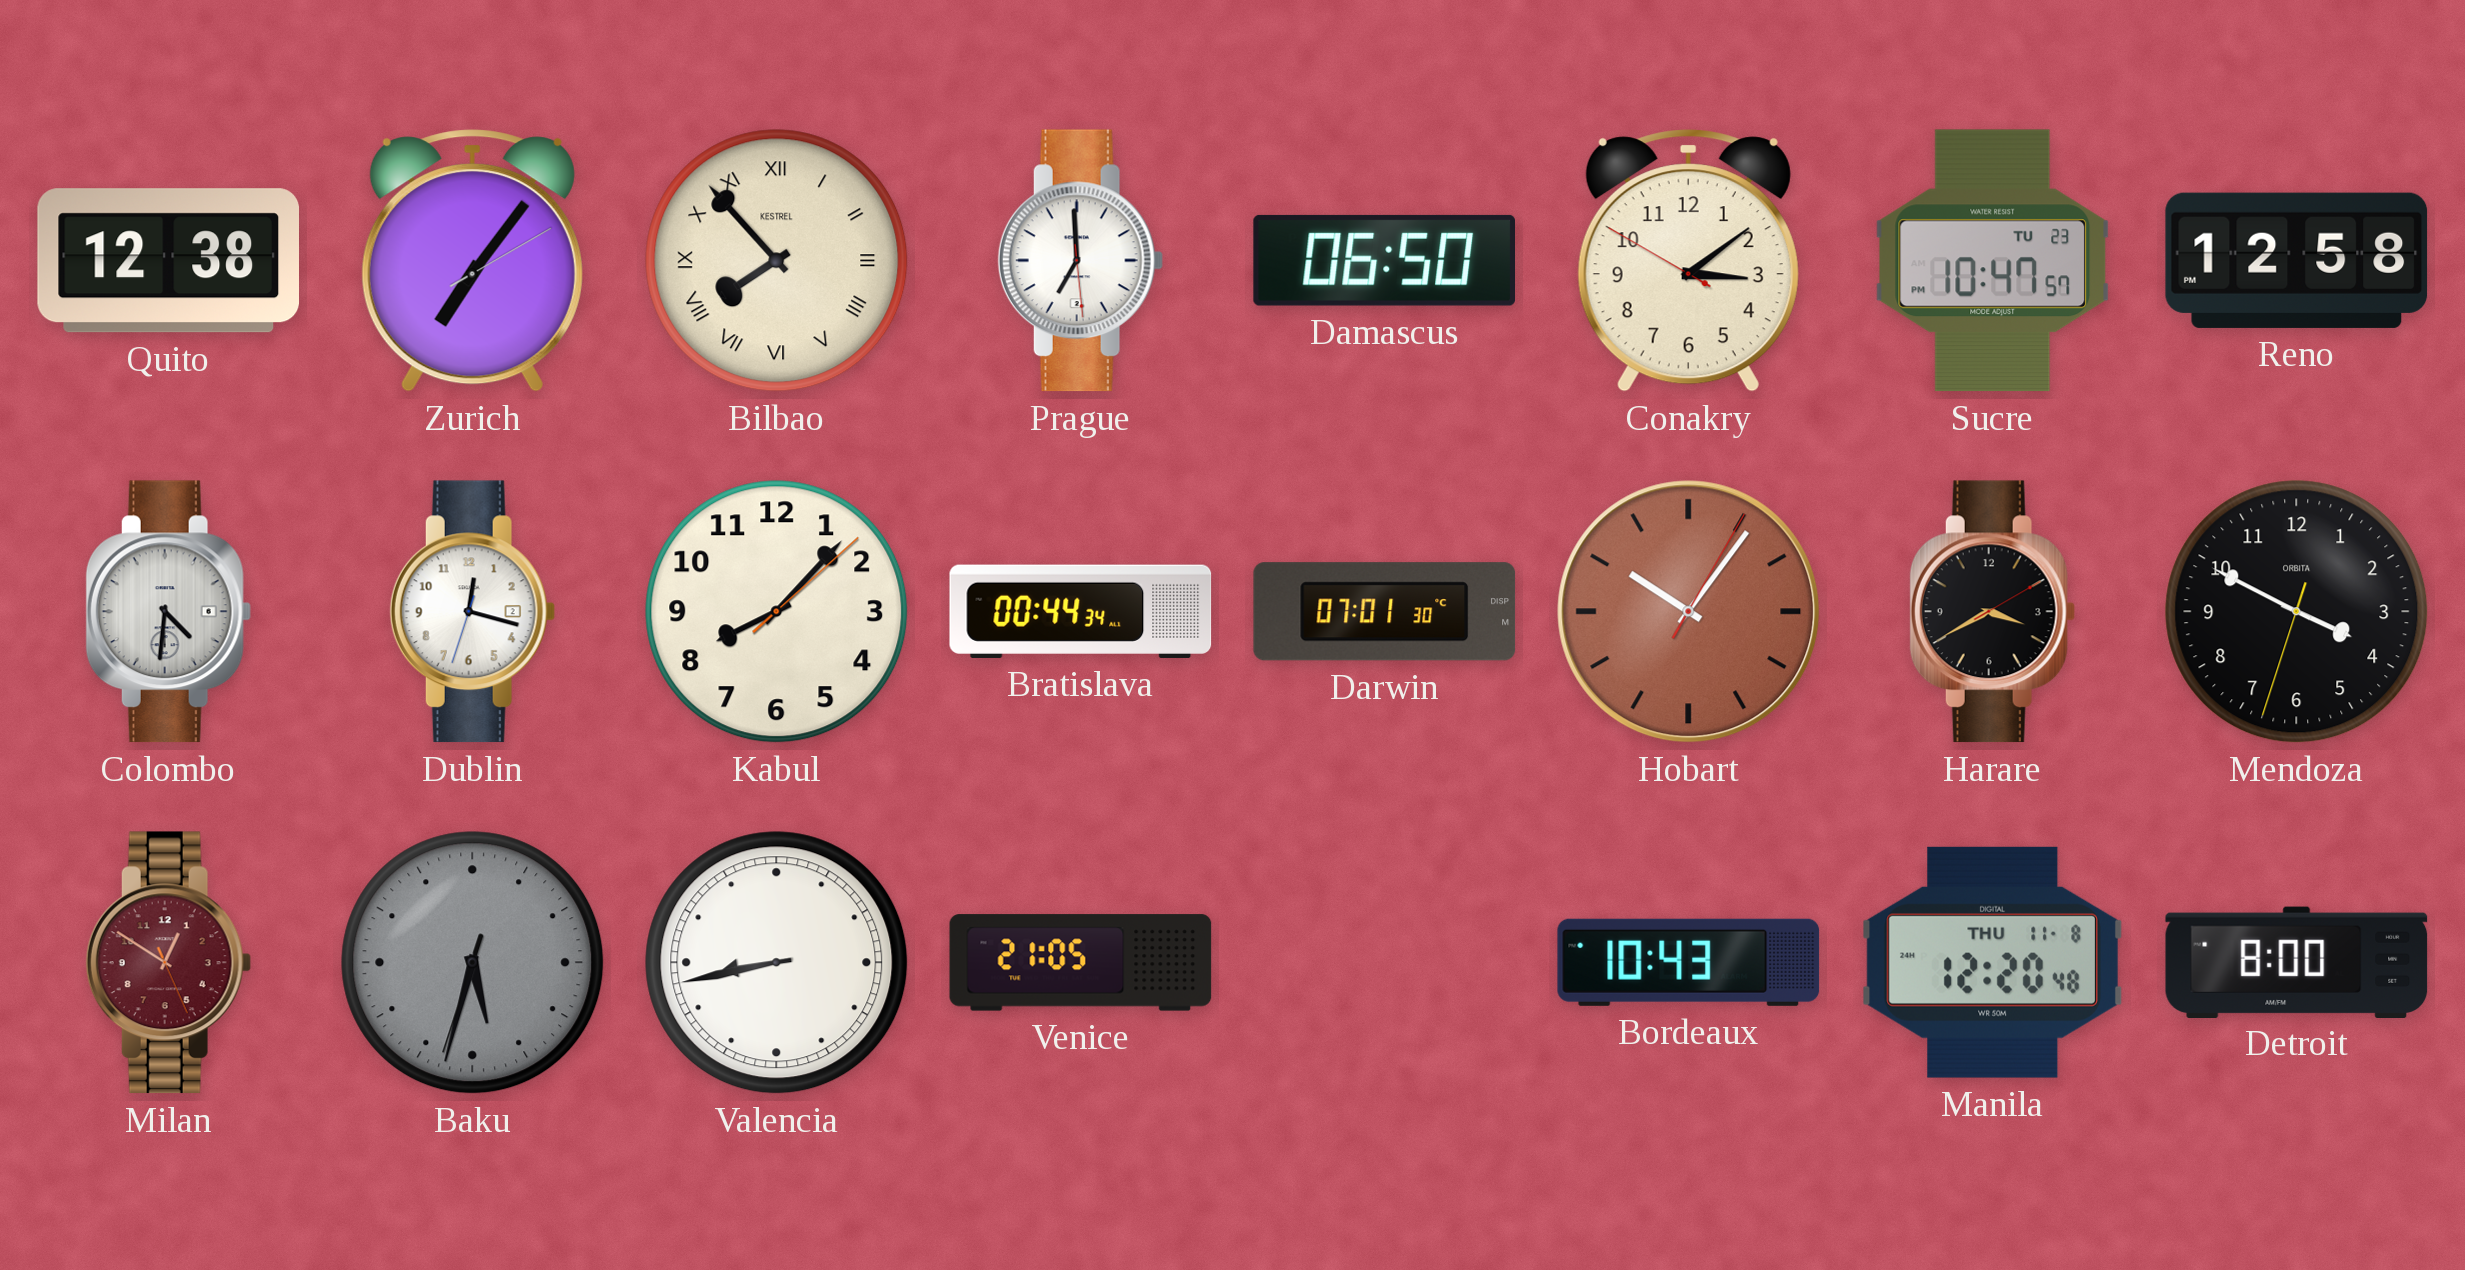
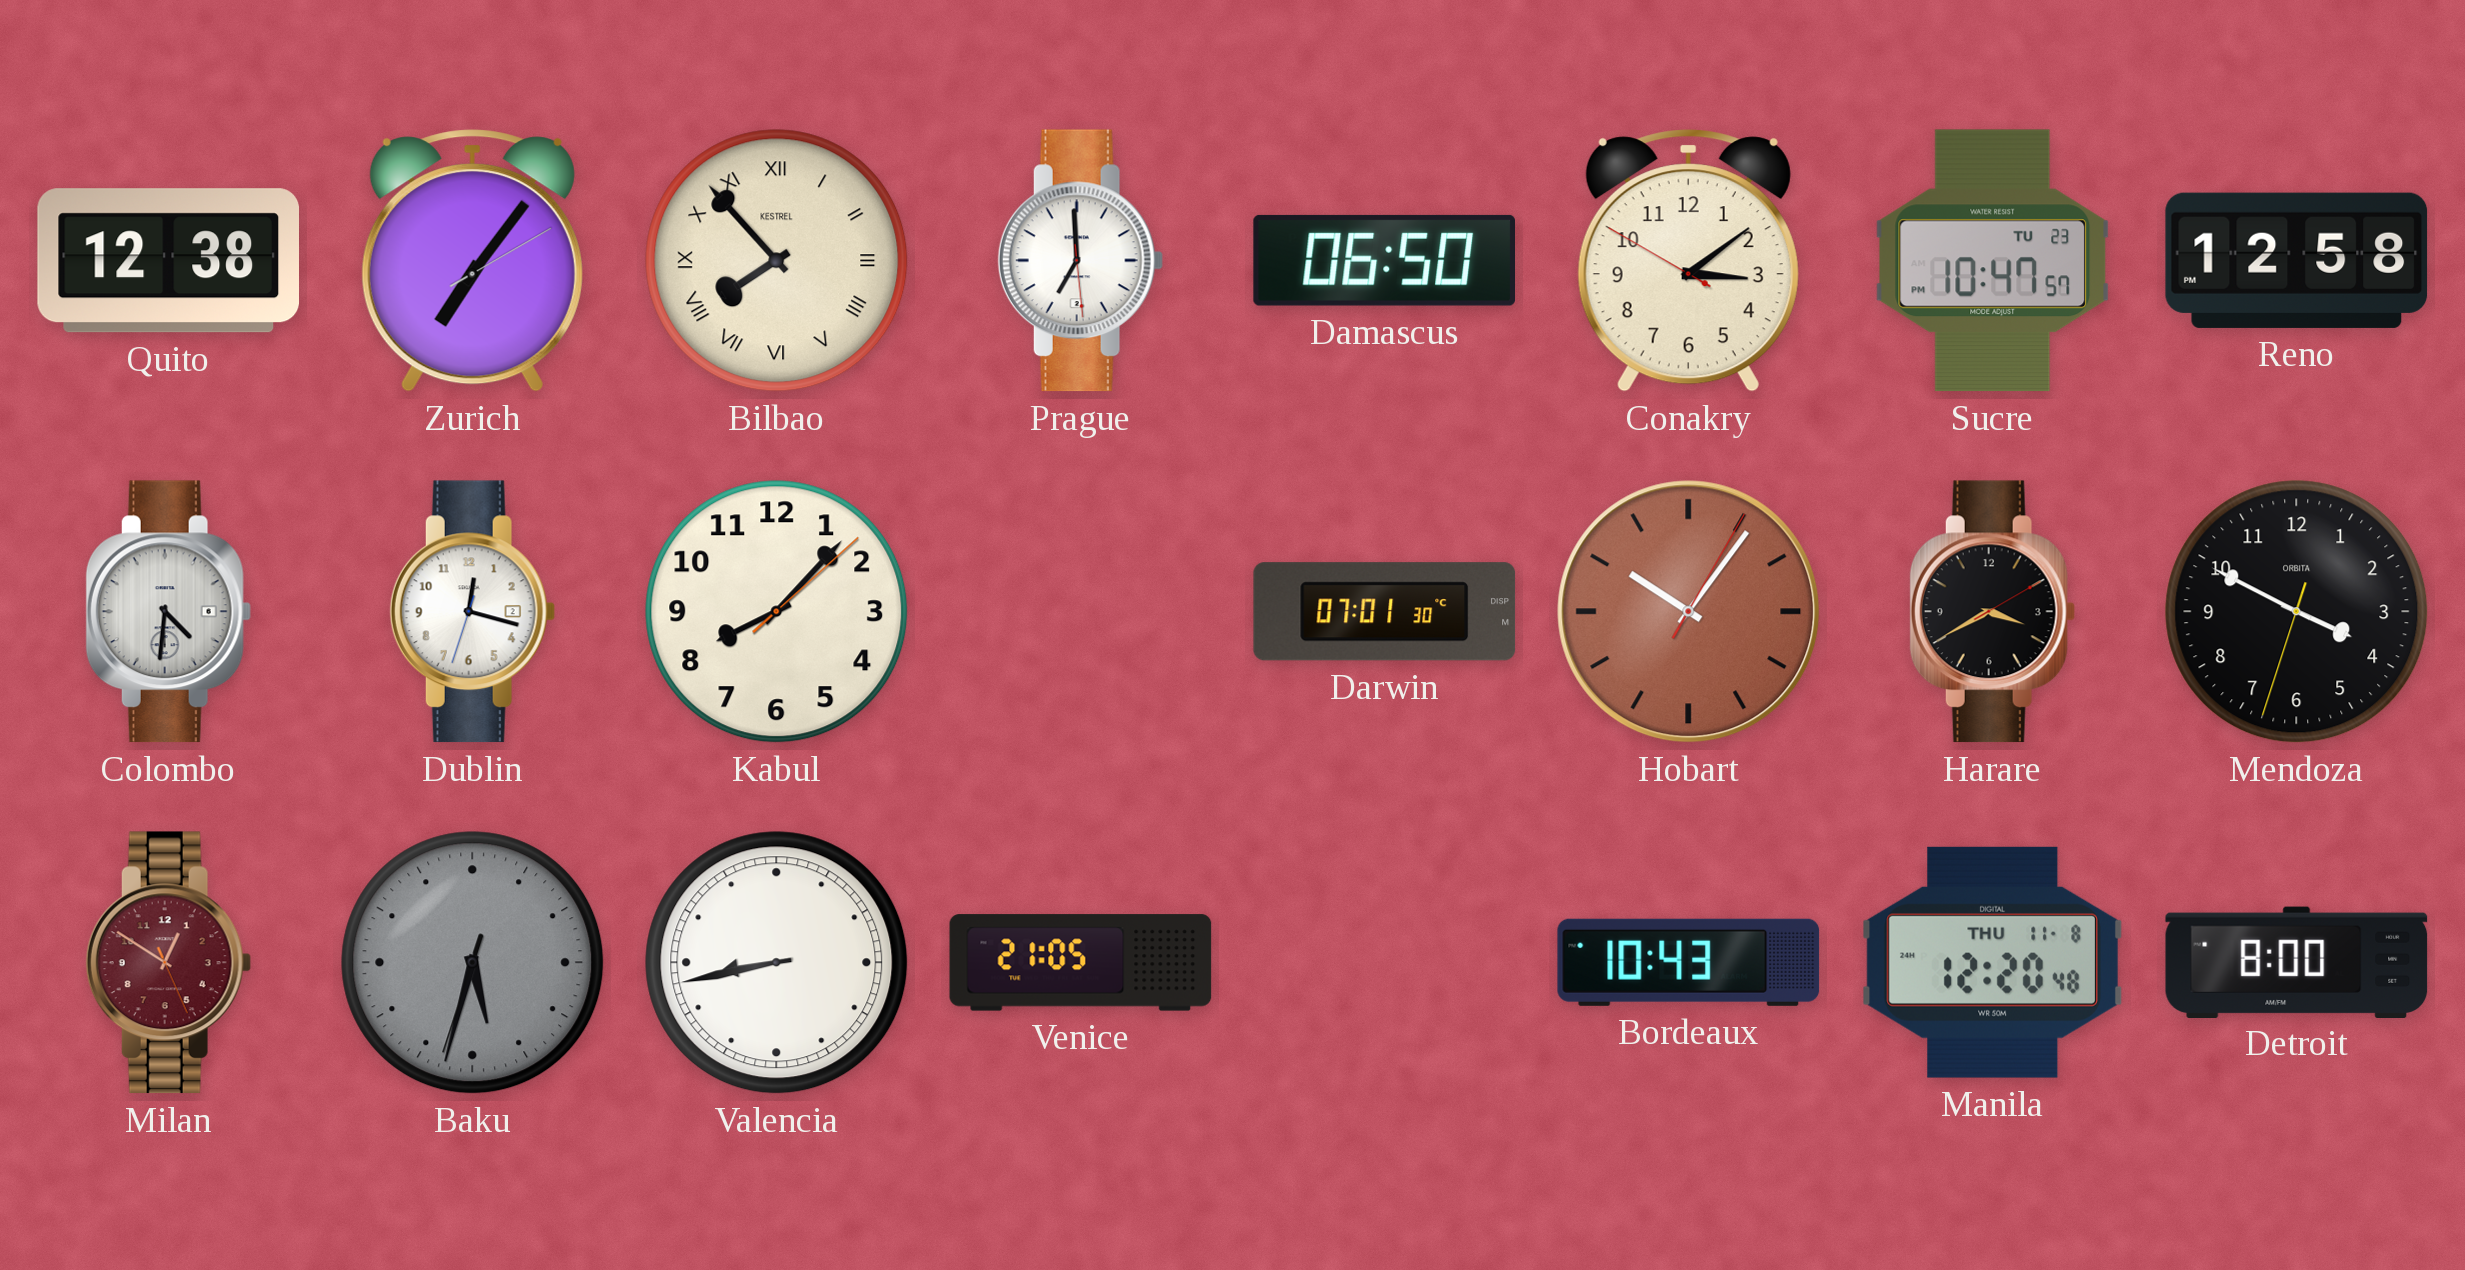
Bratislava: 00:44 -> none
